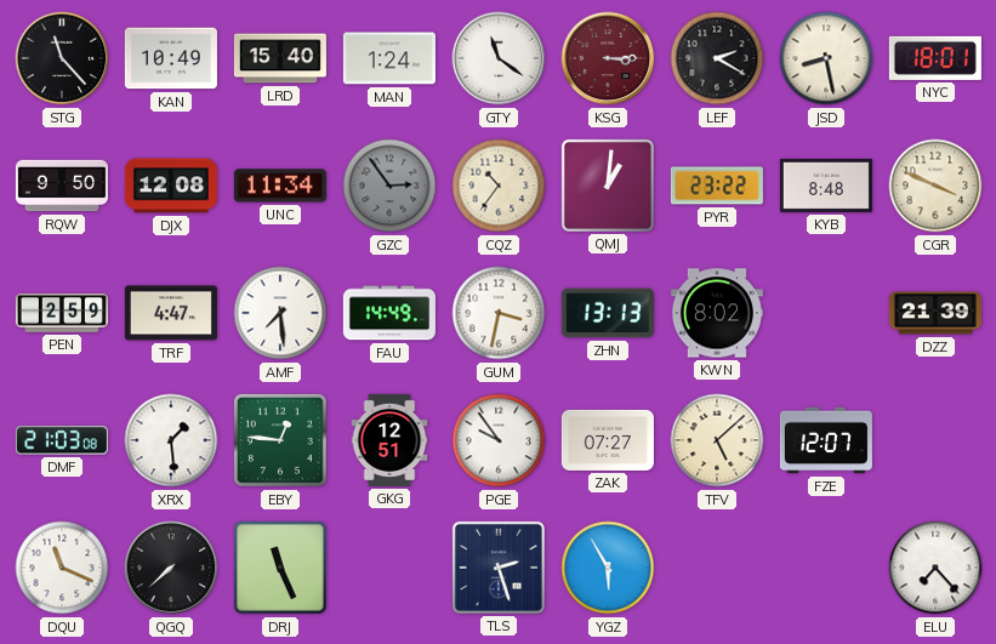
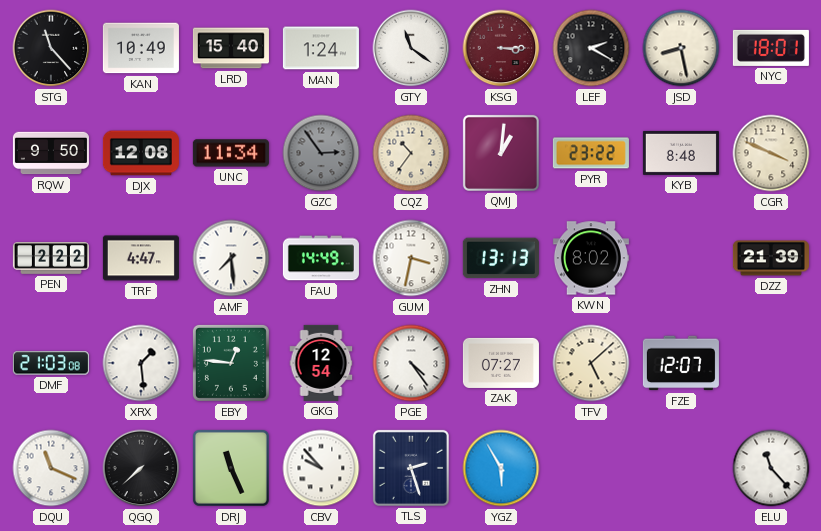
PEN: 2:59 -> 2:22
GKG: 12:51 -> 12:54
PGE: 9:54 -> 4:24
CBV: none -> 9:53
ELU: 7:23 -> 11:23
